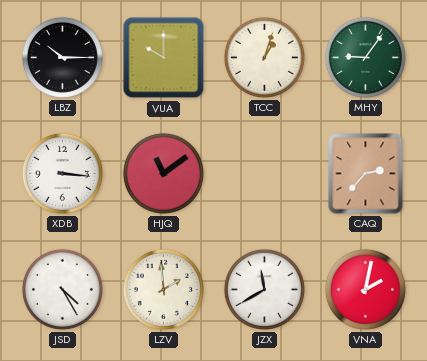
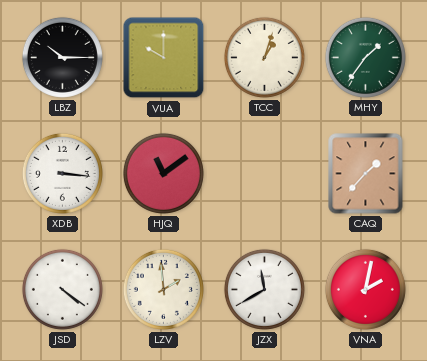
MHY: 9:06 -> 1:36
CAQ: 2:37 -> 1:37
JSD: 4:25 -> 4:21
